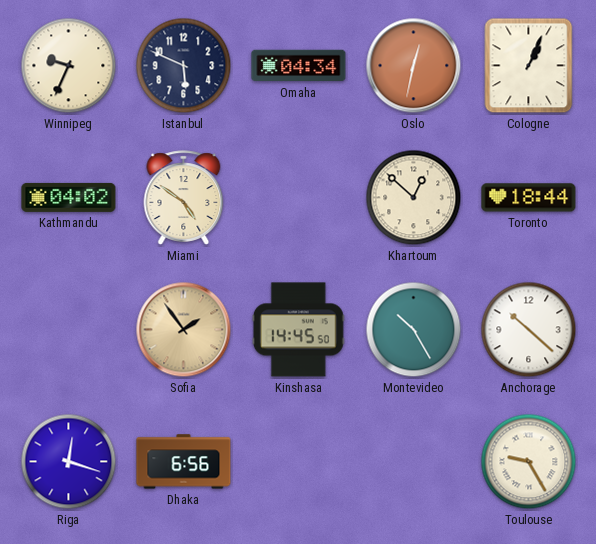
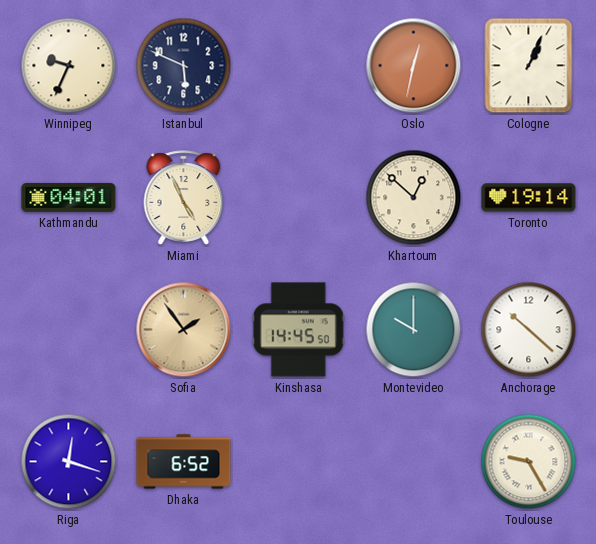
Omaha: 04:34 -> none
Kathmandu: 04:02 -> 04:01
Miami: 4:51 -> 4:56
Toronto: 18:44 -> 19:14
Montevideo: 10:25 -> 10:00
Dhaka: 6:56 -> 6:52
